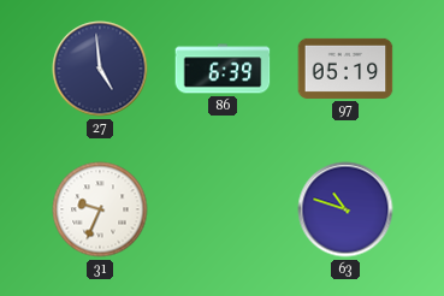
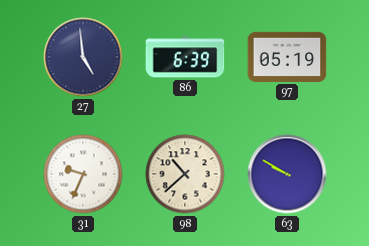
98: none -> 10:38
63: 10:48 -> 9:50
